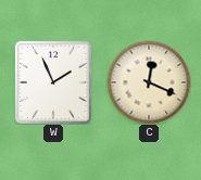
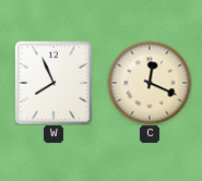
W: 1:56 -> 7:56
